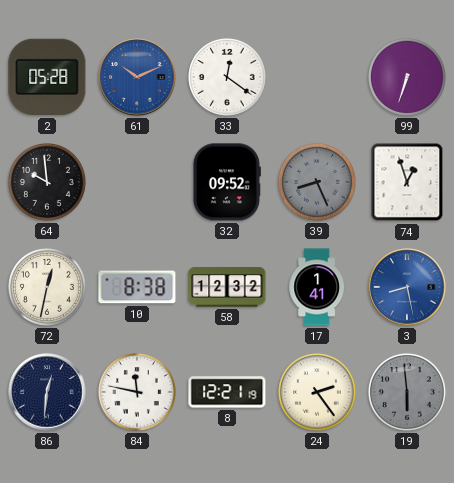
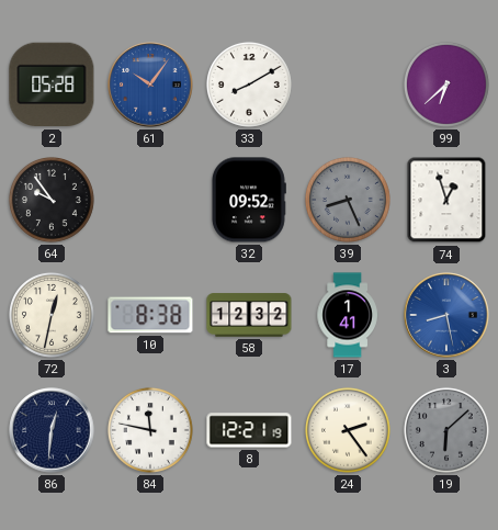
61: 10:11 -> 10:06
33: 12:21 -> 8:10
99: 6:33 -> 6:38
64: 9:59 -> 9:54
19: 5:59 -> 6:08
